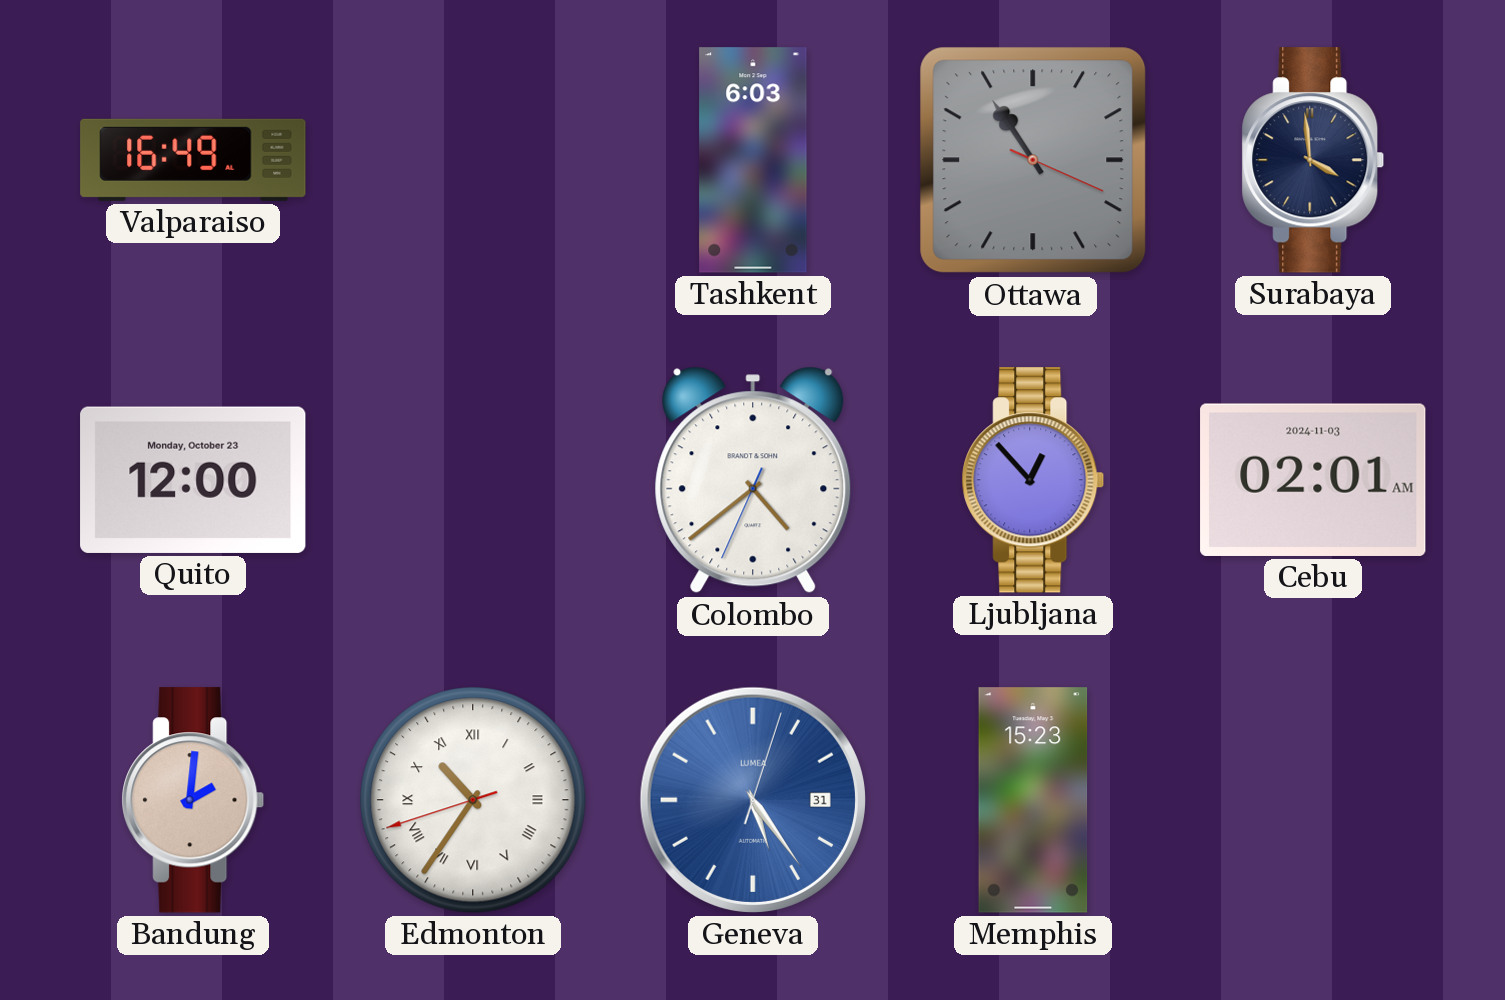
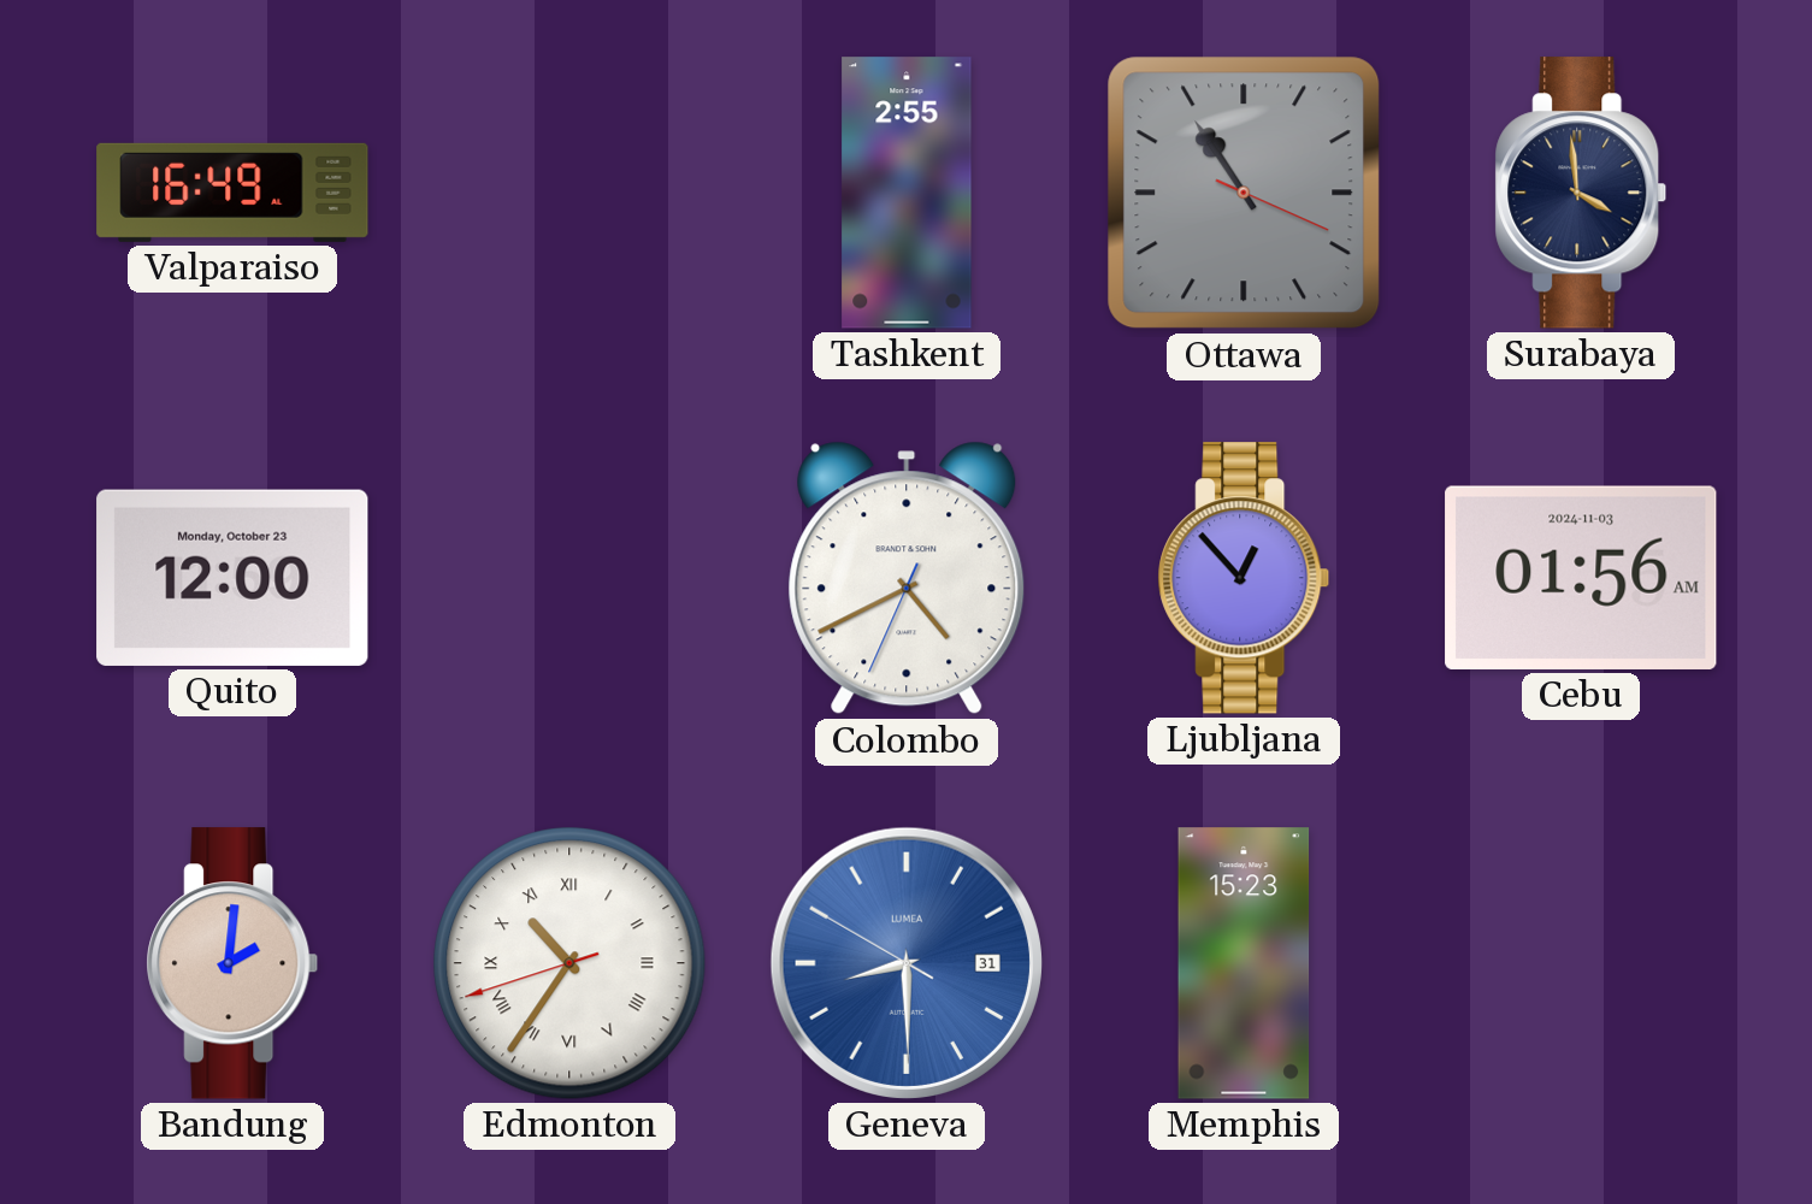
Tashkent: 6:03 -> 2:55
Colombo: 4:38 -> 4:40
Cebu: 02:01 -> 01:56
Geneva: 5:24 -> 8:29
